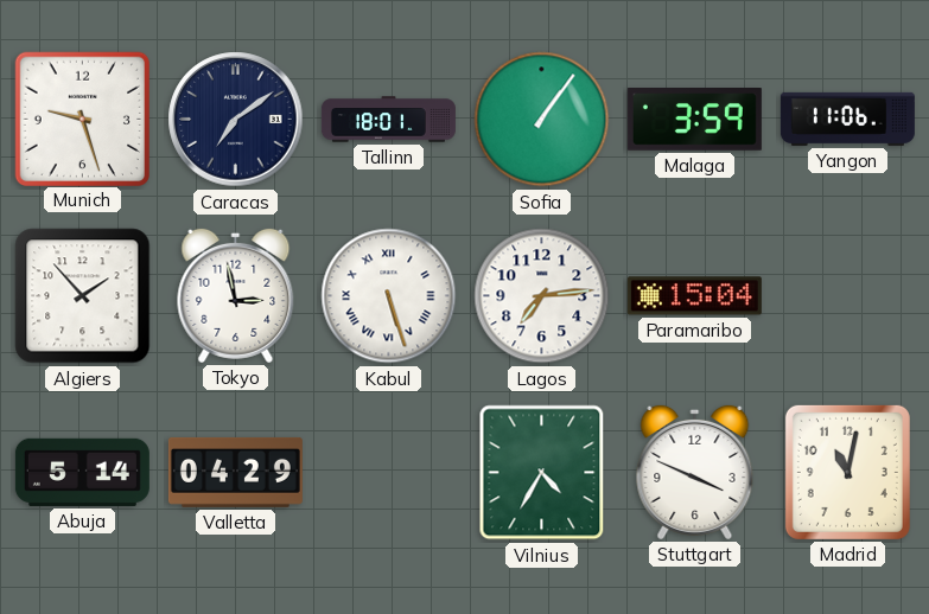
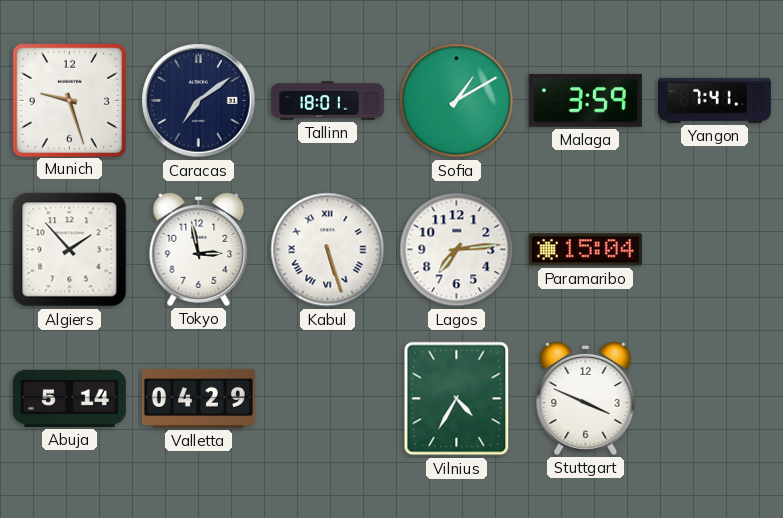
Sofia: 1:06 -> 1:10
Yangon: 11:06 -> 7:41
Madrid: 11:02 -> none
